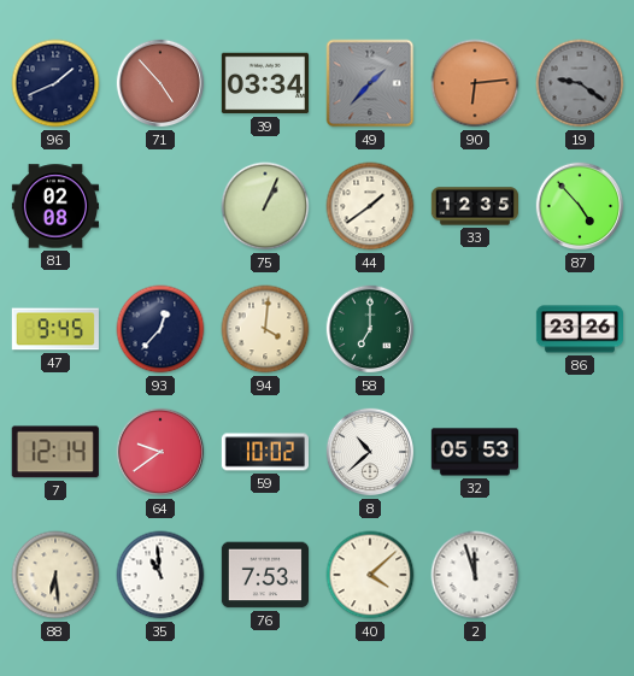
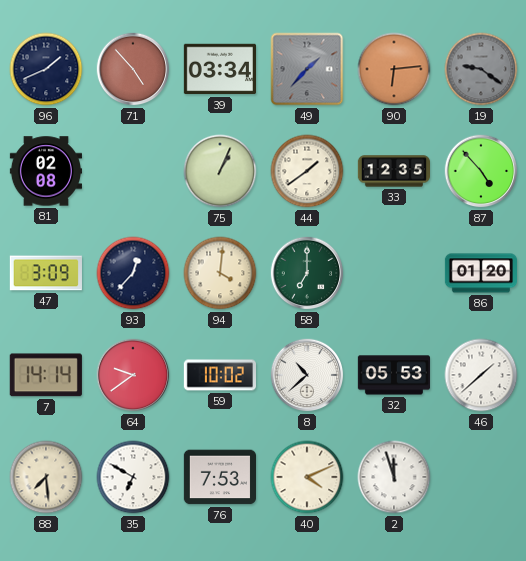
47: 9:45 -> 3:09
86: 23:26 -> 01:20
7: 12:14 -> 14:14
46: none -> 1:38
88: 6:29 -> 7:29
35: 10:59 -> 6:50
40: 4:08 -> 4:11
